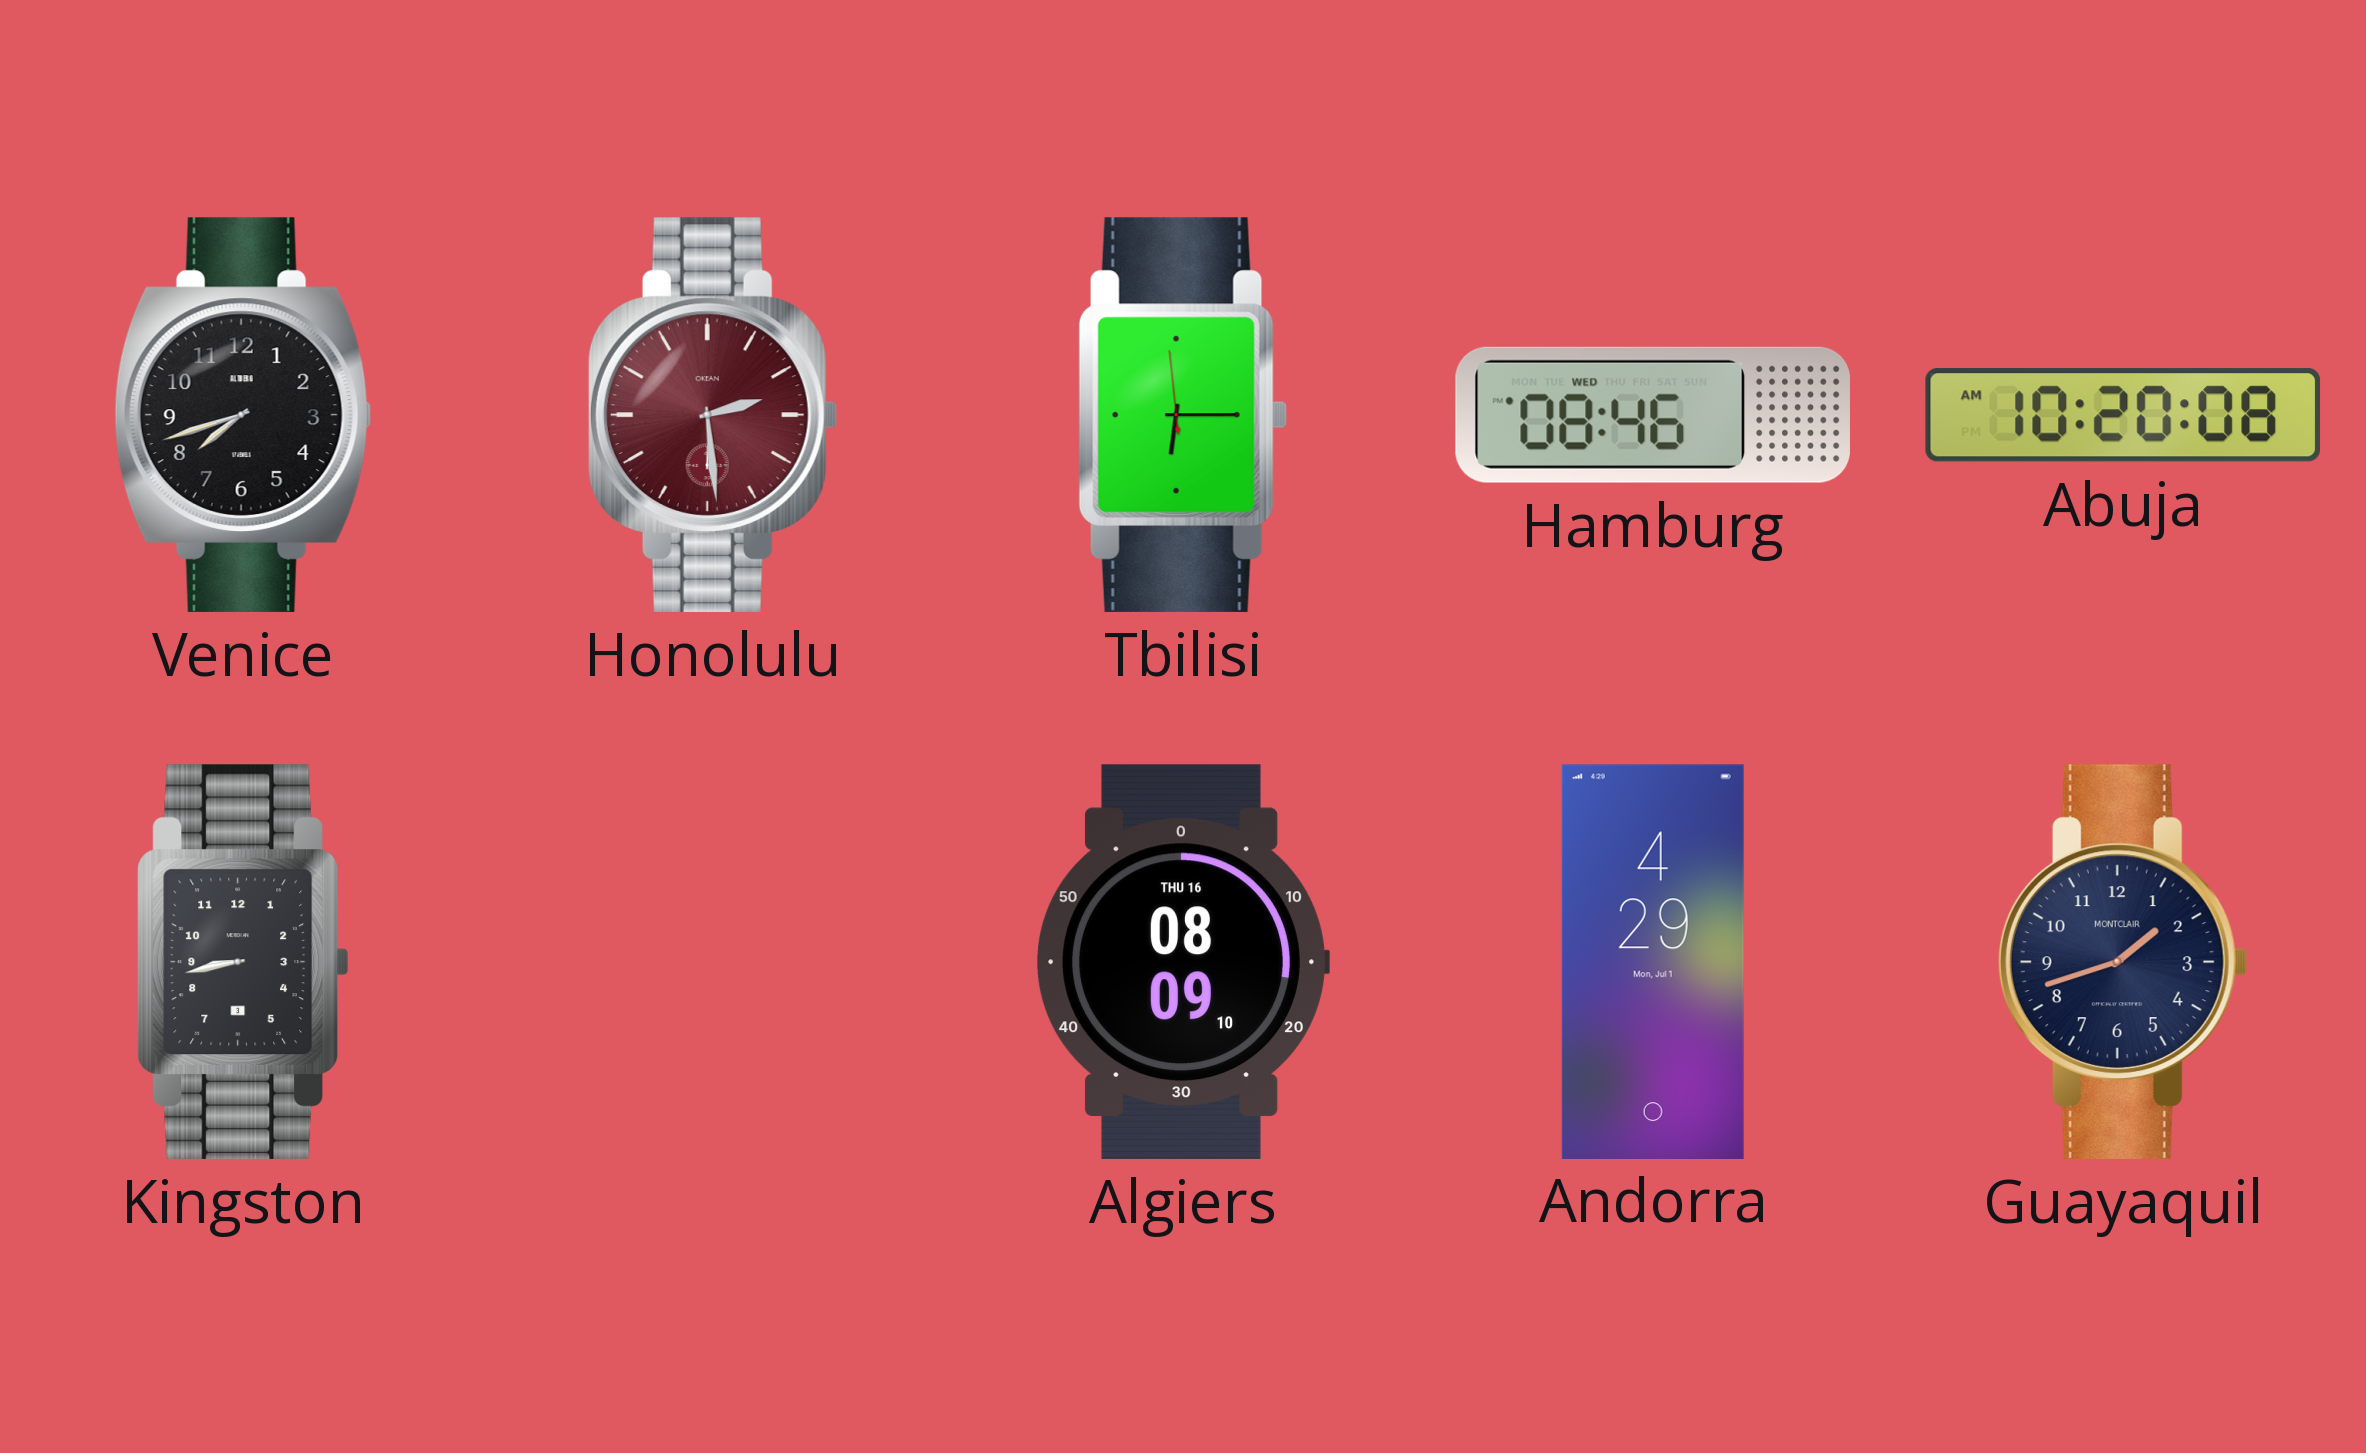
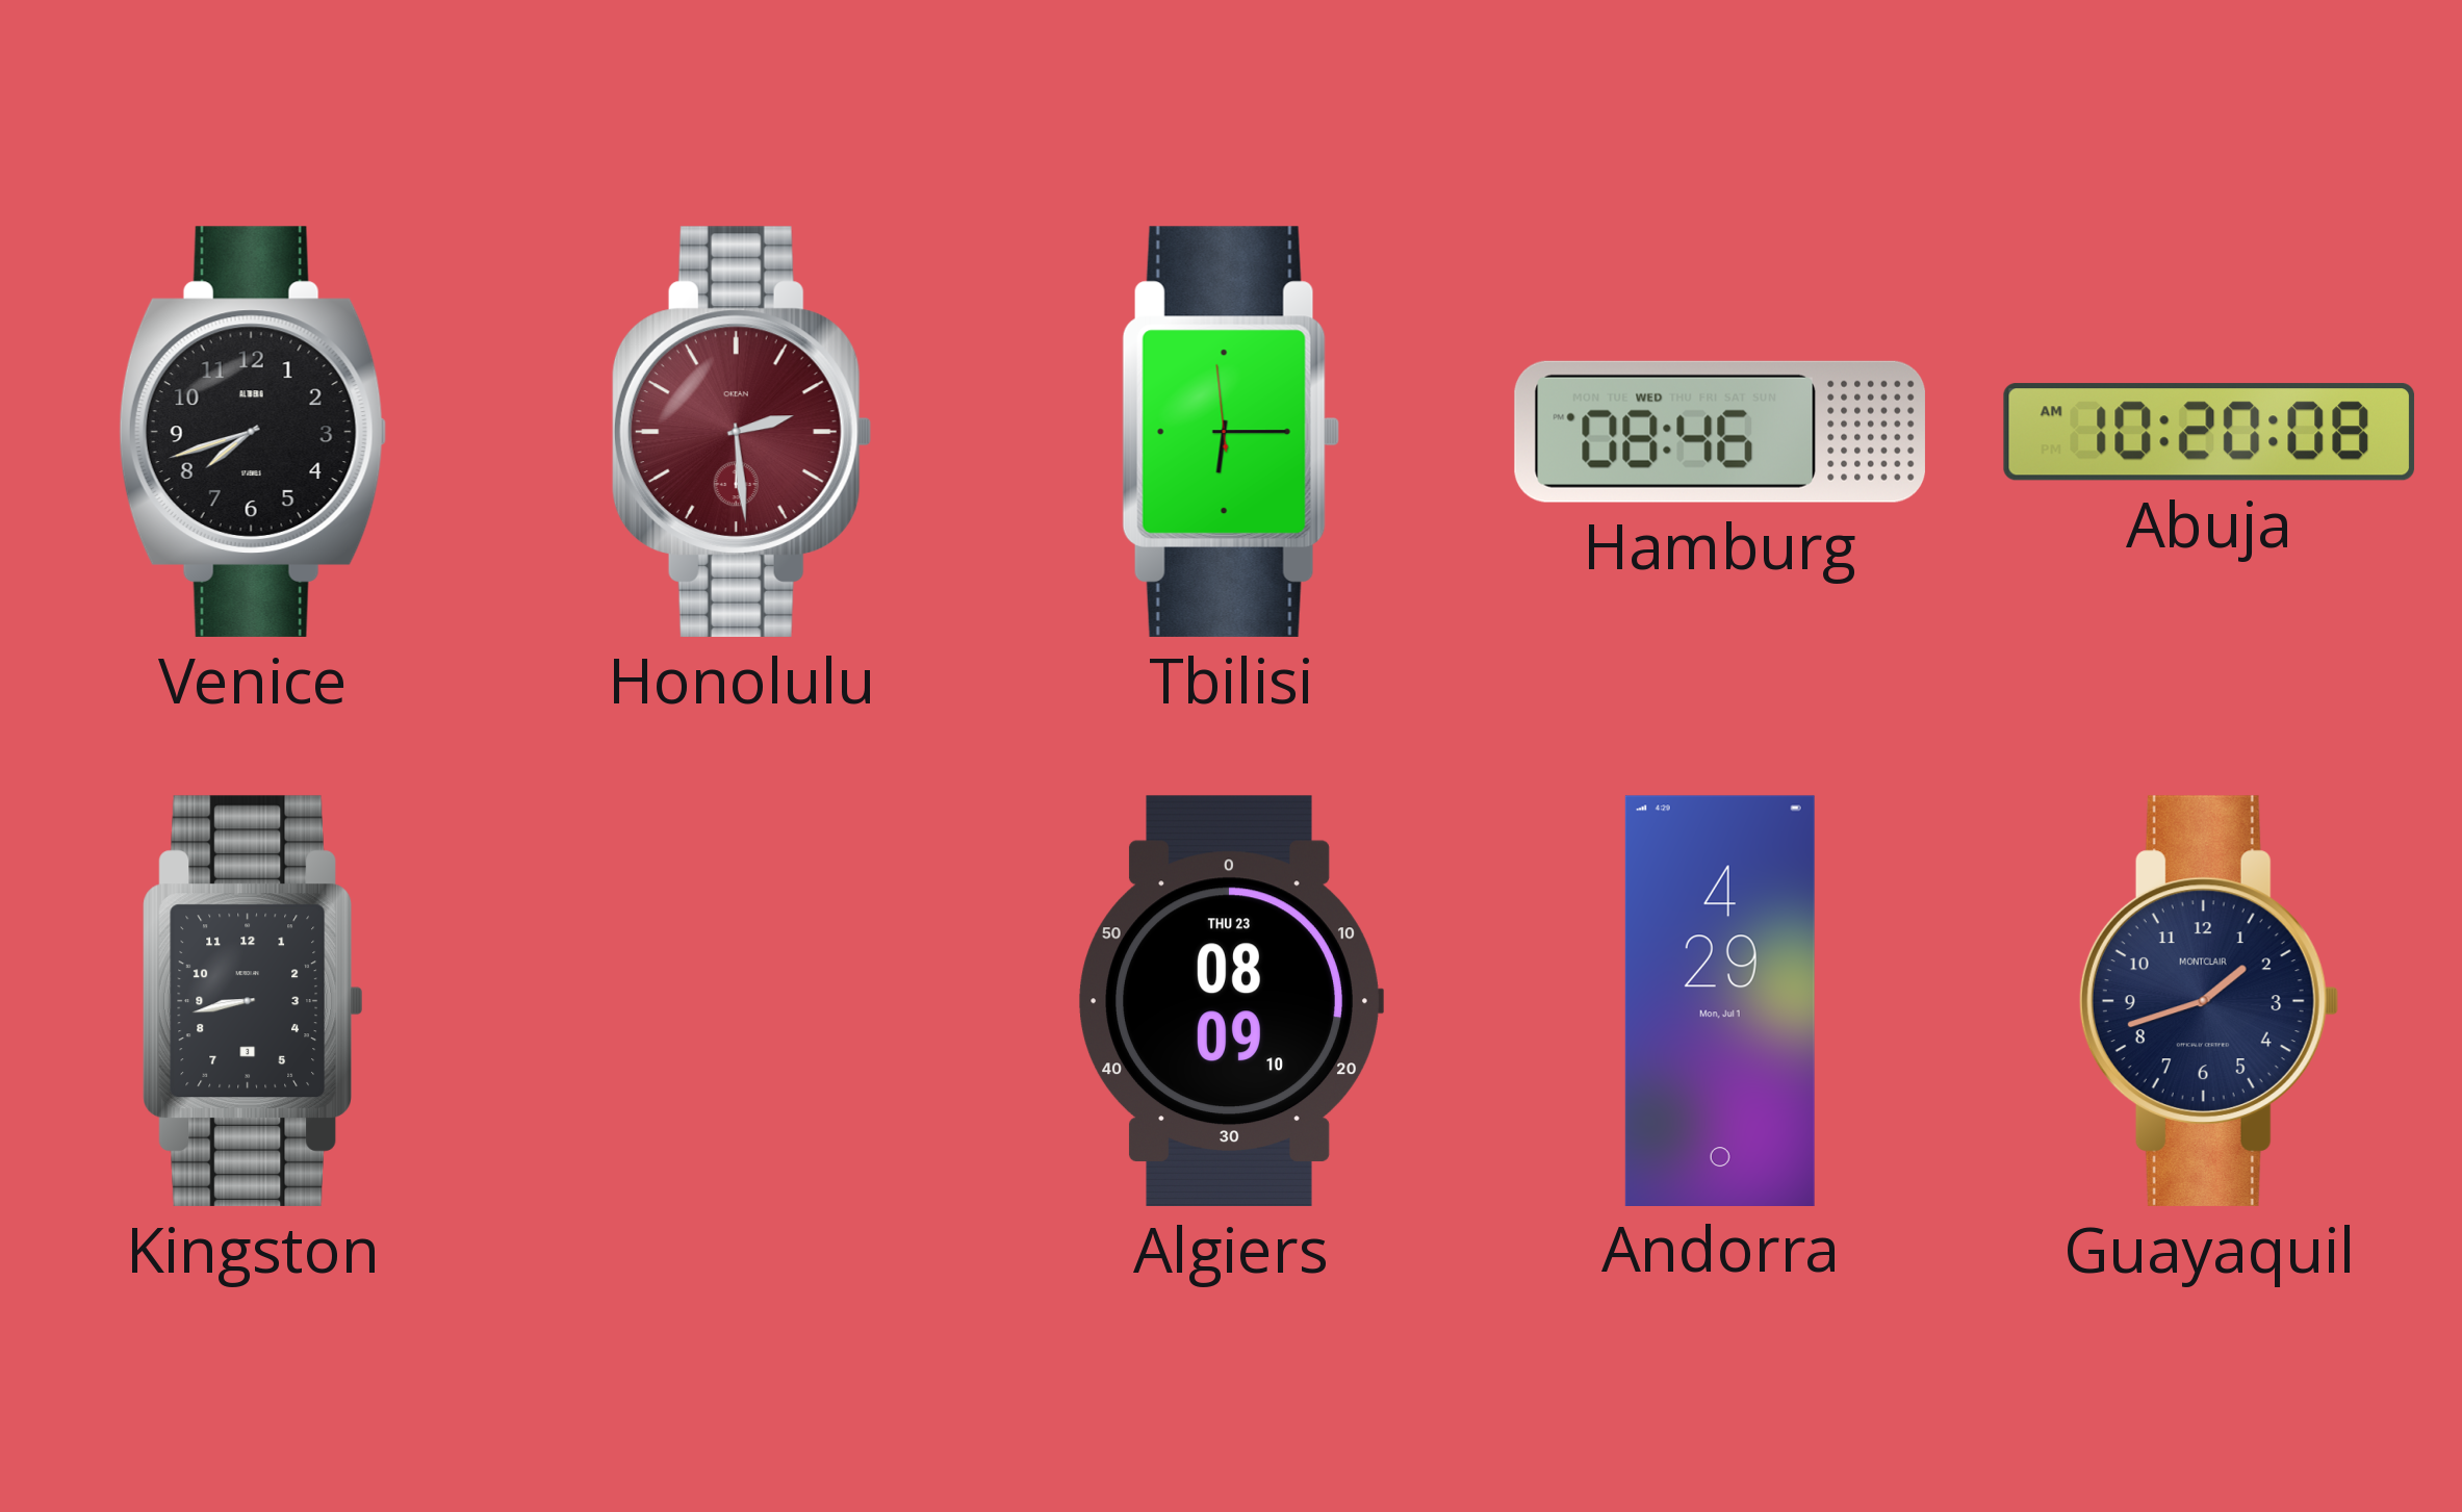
Algiers date: THU 16 -> THU 23
